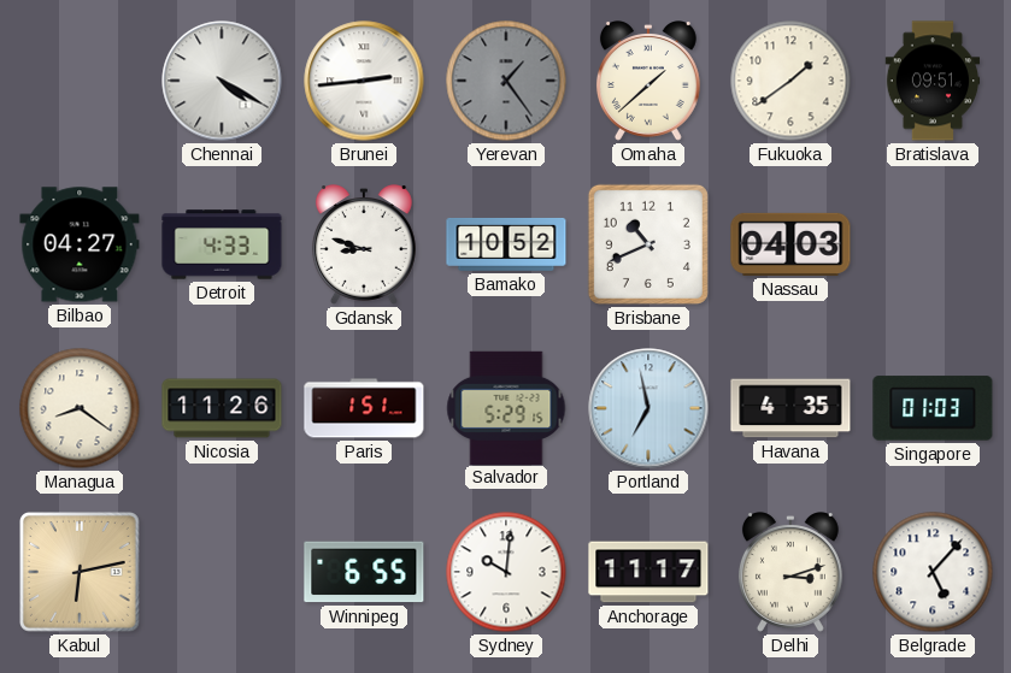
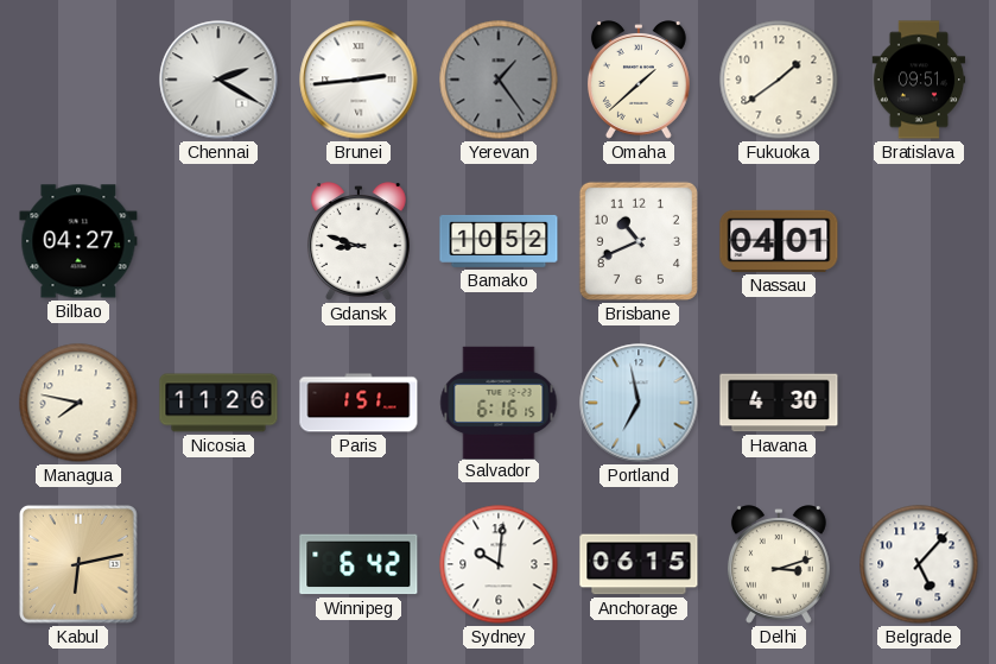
Chennai: 4:20 -> 2:20
Detroit: 4:33 -> none
Nassau: 04:03 -> 04:01
Managua: 8:21 -> 7:47
Salvador: 5:29 -> 6:16
Havana: 4:35 -> 4:30
Singapore: 01:03 -> none
Winnipeg: 6:55 -> 6:42
Anchorage: 11:17 -> 06:15
